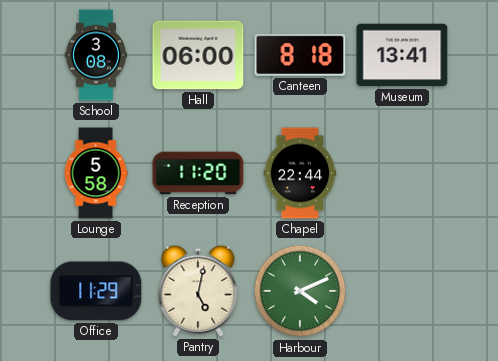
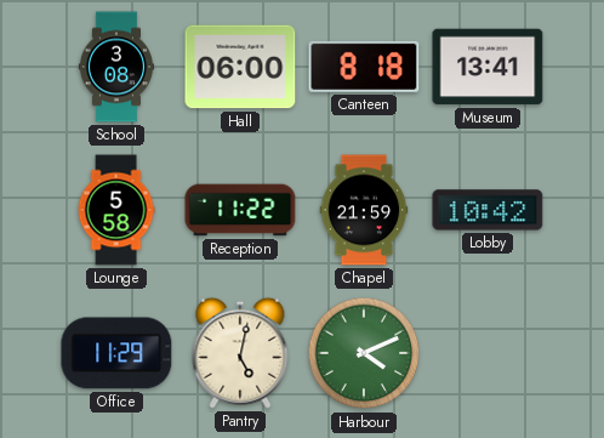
Reception: 11:20 -> 11:22
Chapel: 22:44 -> 21:59
Lobby: none -> 10:42
